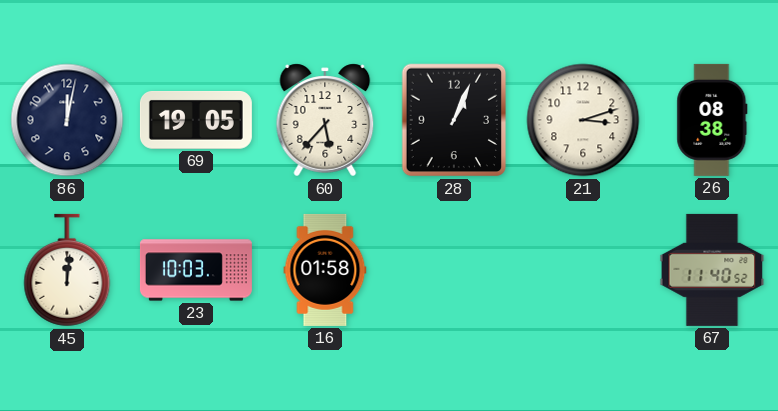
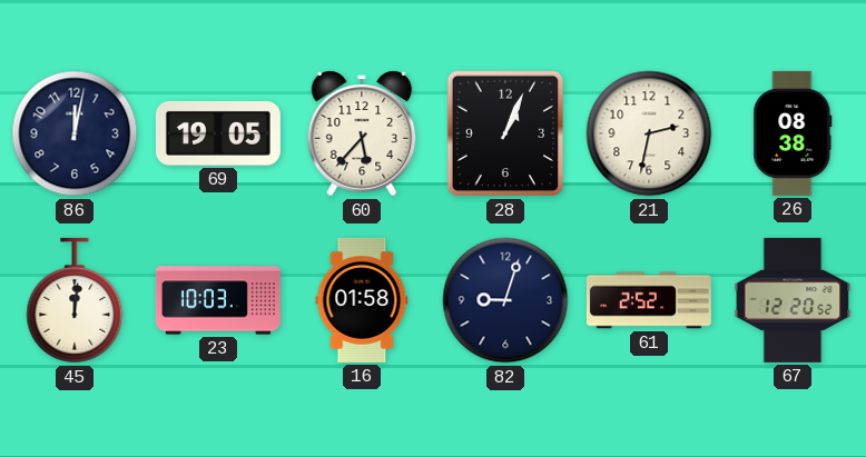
21: 3:12 -> 2:32
82: none -> 9:03
61: none -> 2:52
67: 11:40 -> 12:20
